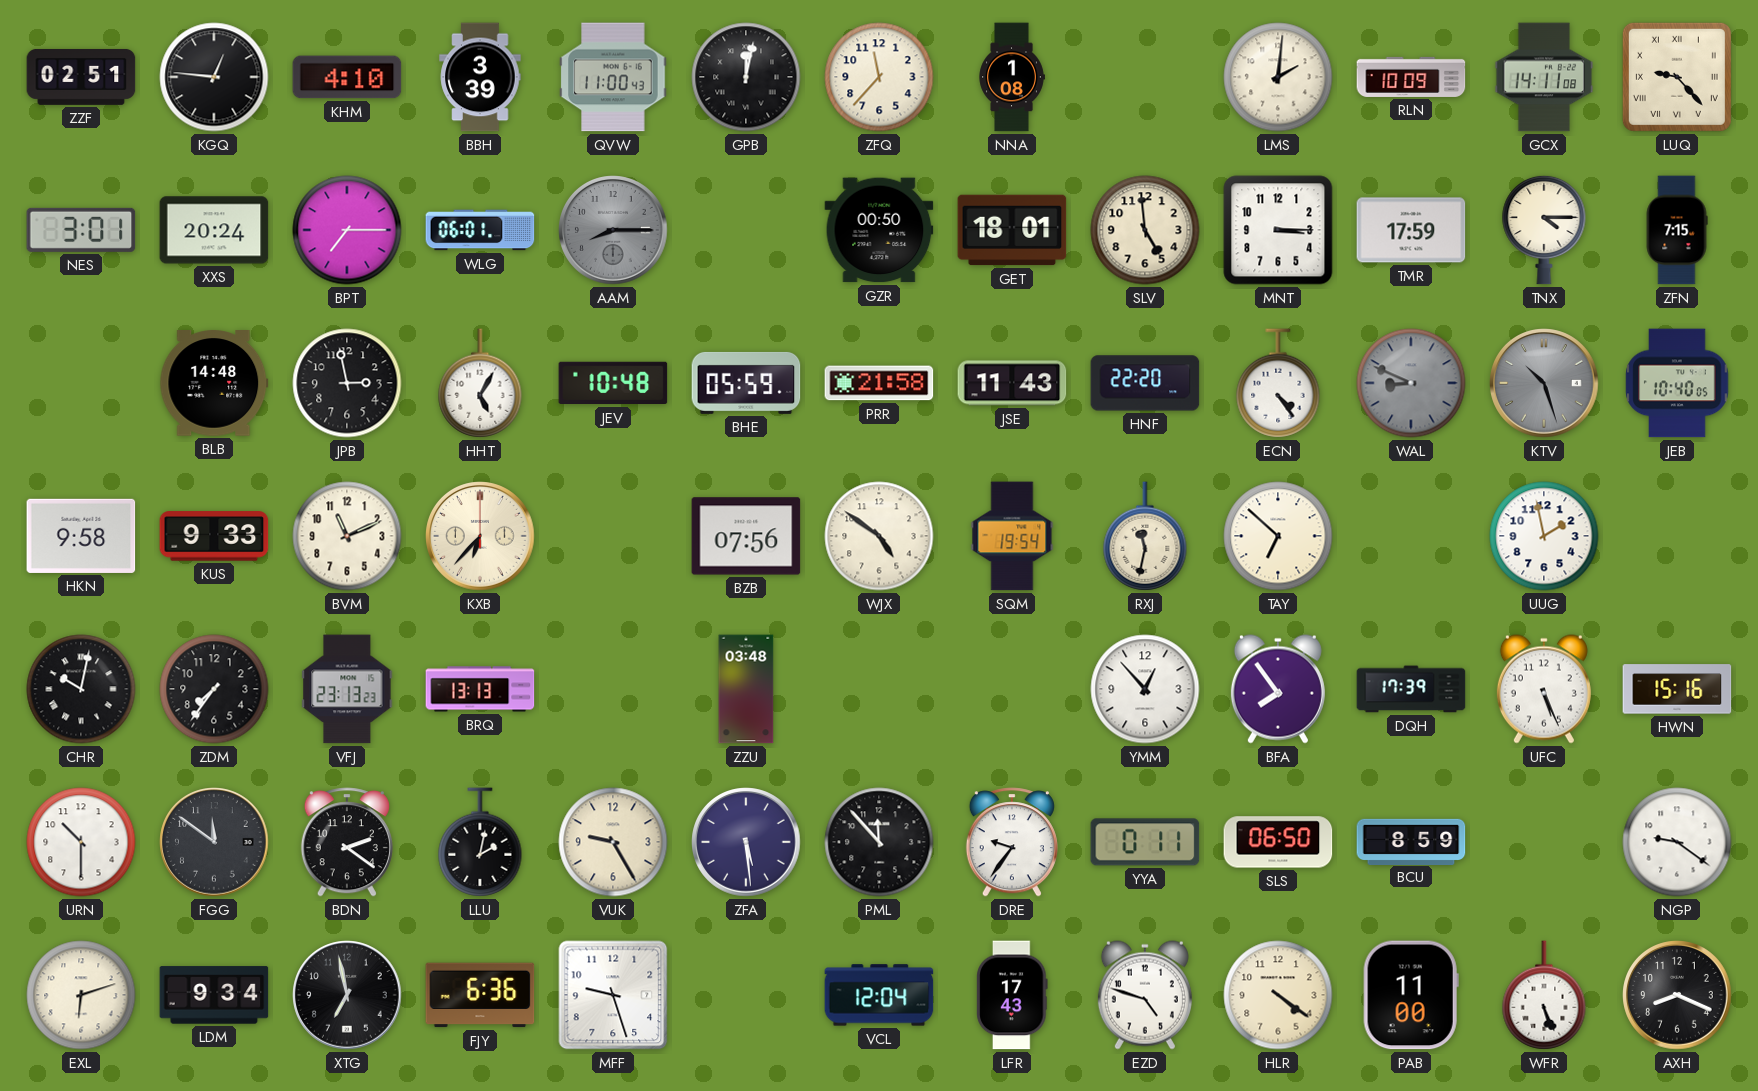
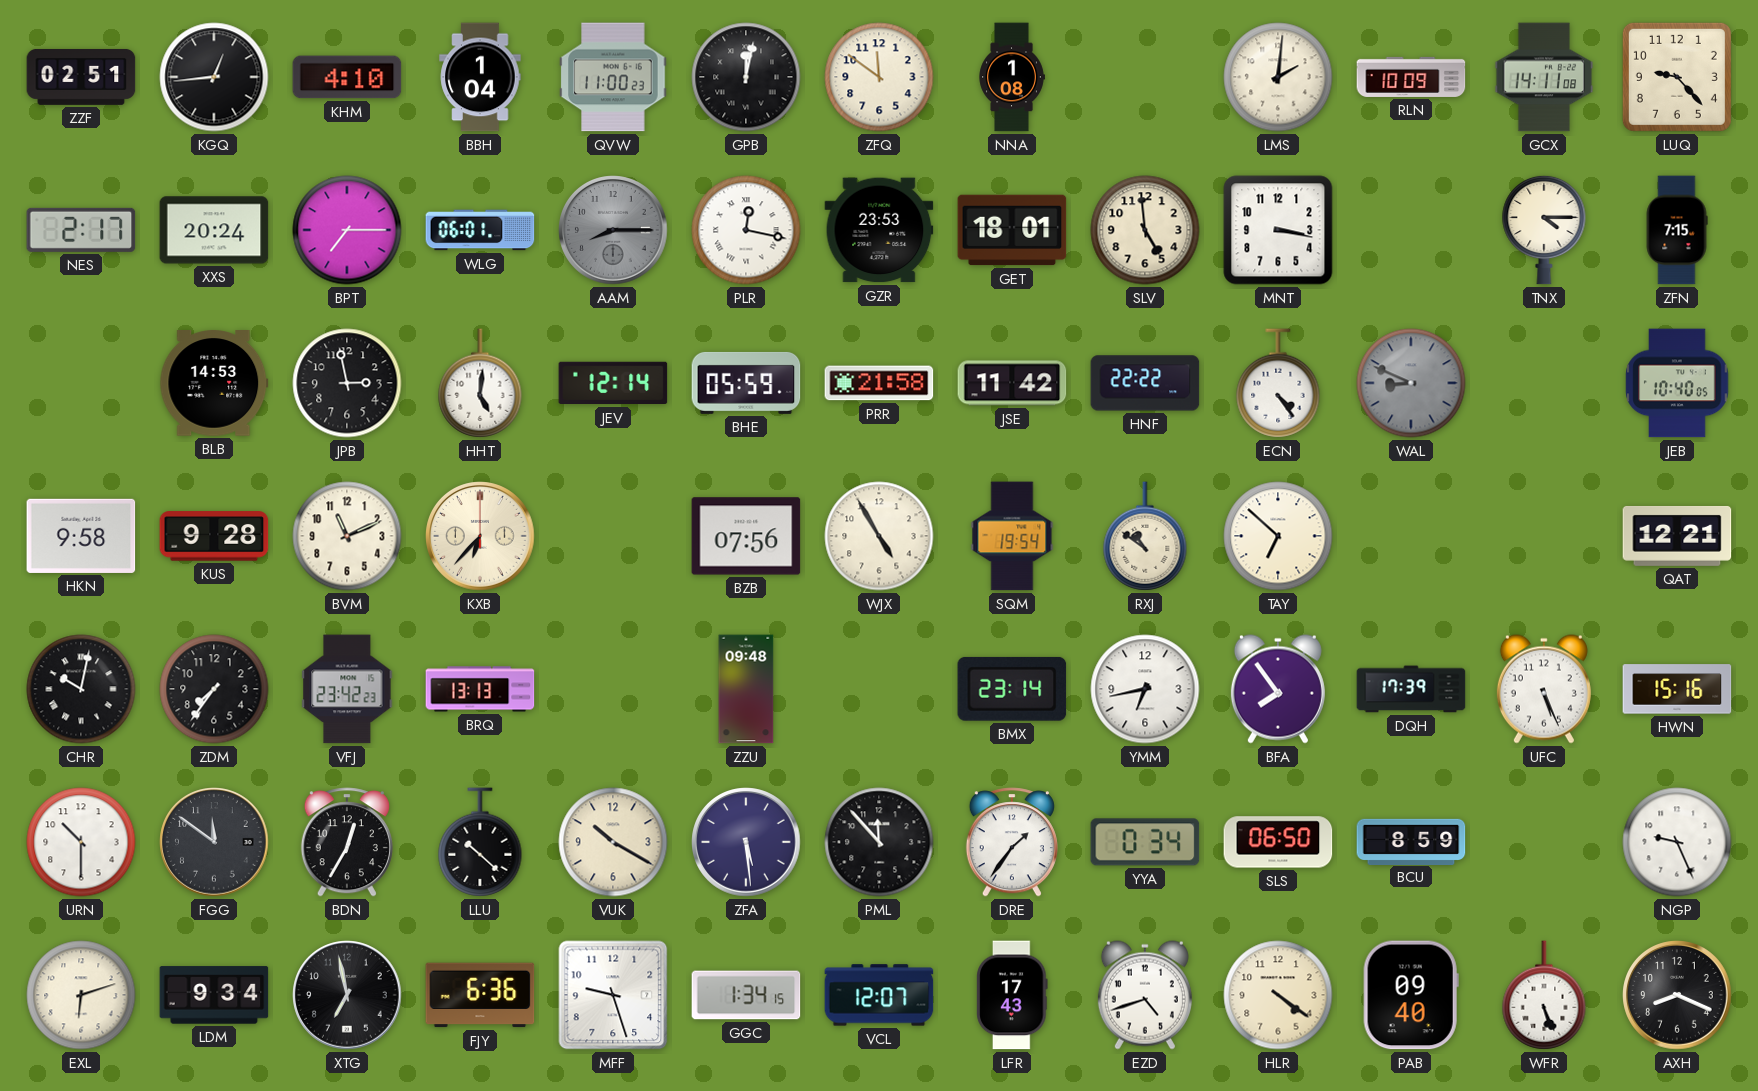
KGQ: 12:46 -> 12:44
BBH: 3:39 -> 1:04
QVW: 11:00:43 -> 11:00:23
ZFQ: 11:37 -> 11:51
LUQ numerals: Roman -> Arabic
NES: 3:01 -> 2:17
PLR: none -> 12:17
GZR: 00:50 -> 23:53
MNT: 3:15 -> 3:17
TMR: 17:59 -> none
BLB: 14:48 -> 14:53
HHT: 5:05 -> 5:01
JEV: 10:48 -> 12:14
JSE: 11:43 -> 11:42
HNF: 22:20 -> 22:22
KTV: 10:27 -> none
KUS: 9:33 -> 9:28
WJX: 4:51 -> 4:55
RXJ: 11:32 -> 10:51
UUG: 1:58 -> none
QAT: none -> 12:21
VFJ: 23:13 -> 23:42
ZZU: 03:48 -> 09:48
BMX: none -> 23:14
YMM: 12:53 -> 6:43
BDN: 2:21 -> 12:35
LLU: 2:02 -> 10:22
VUK: 9:25 -> 10:20
DRE: 9:36 -> 1:36
YYA: 0:11 -> 0:34
NGP: 9:21 -> 9:26
GGC: none -> 1:34
VCL: 12:04 -> 12:07
EZD: 4:48 -> 4:42
PAB: 11:00 -> 09:40
